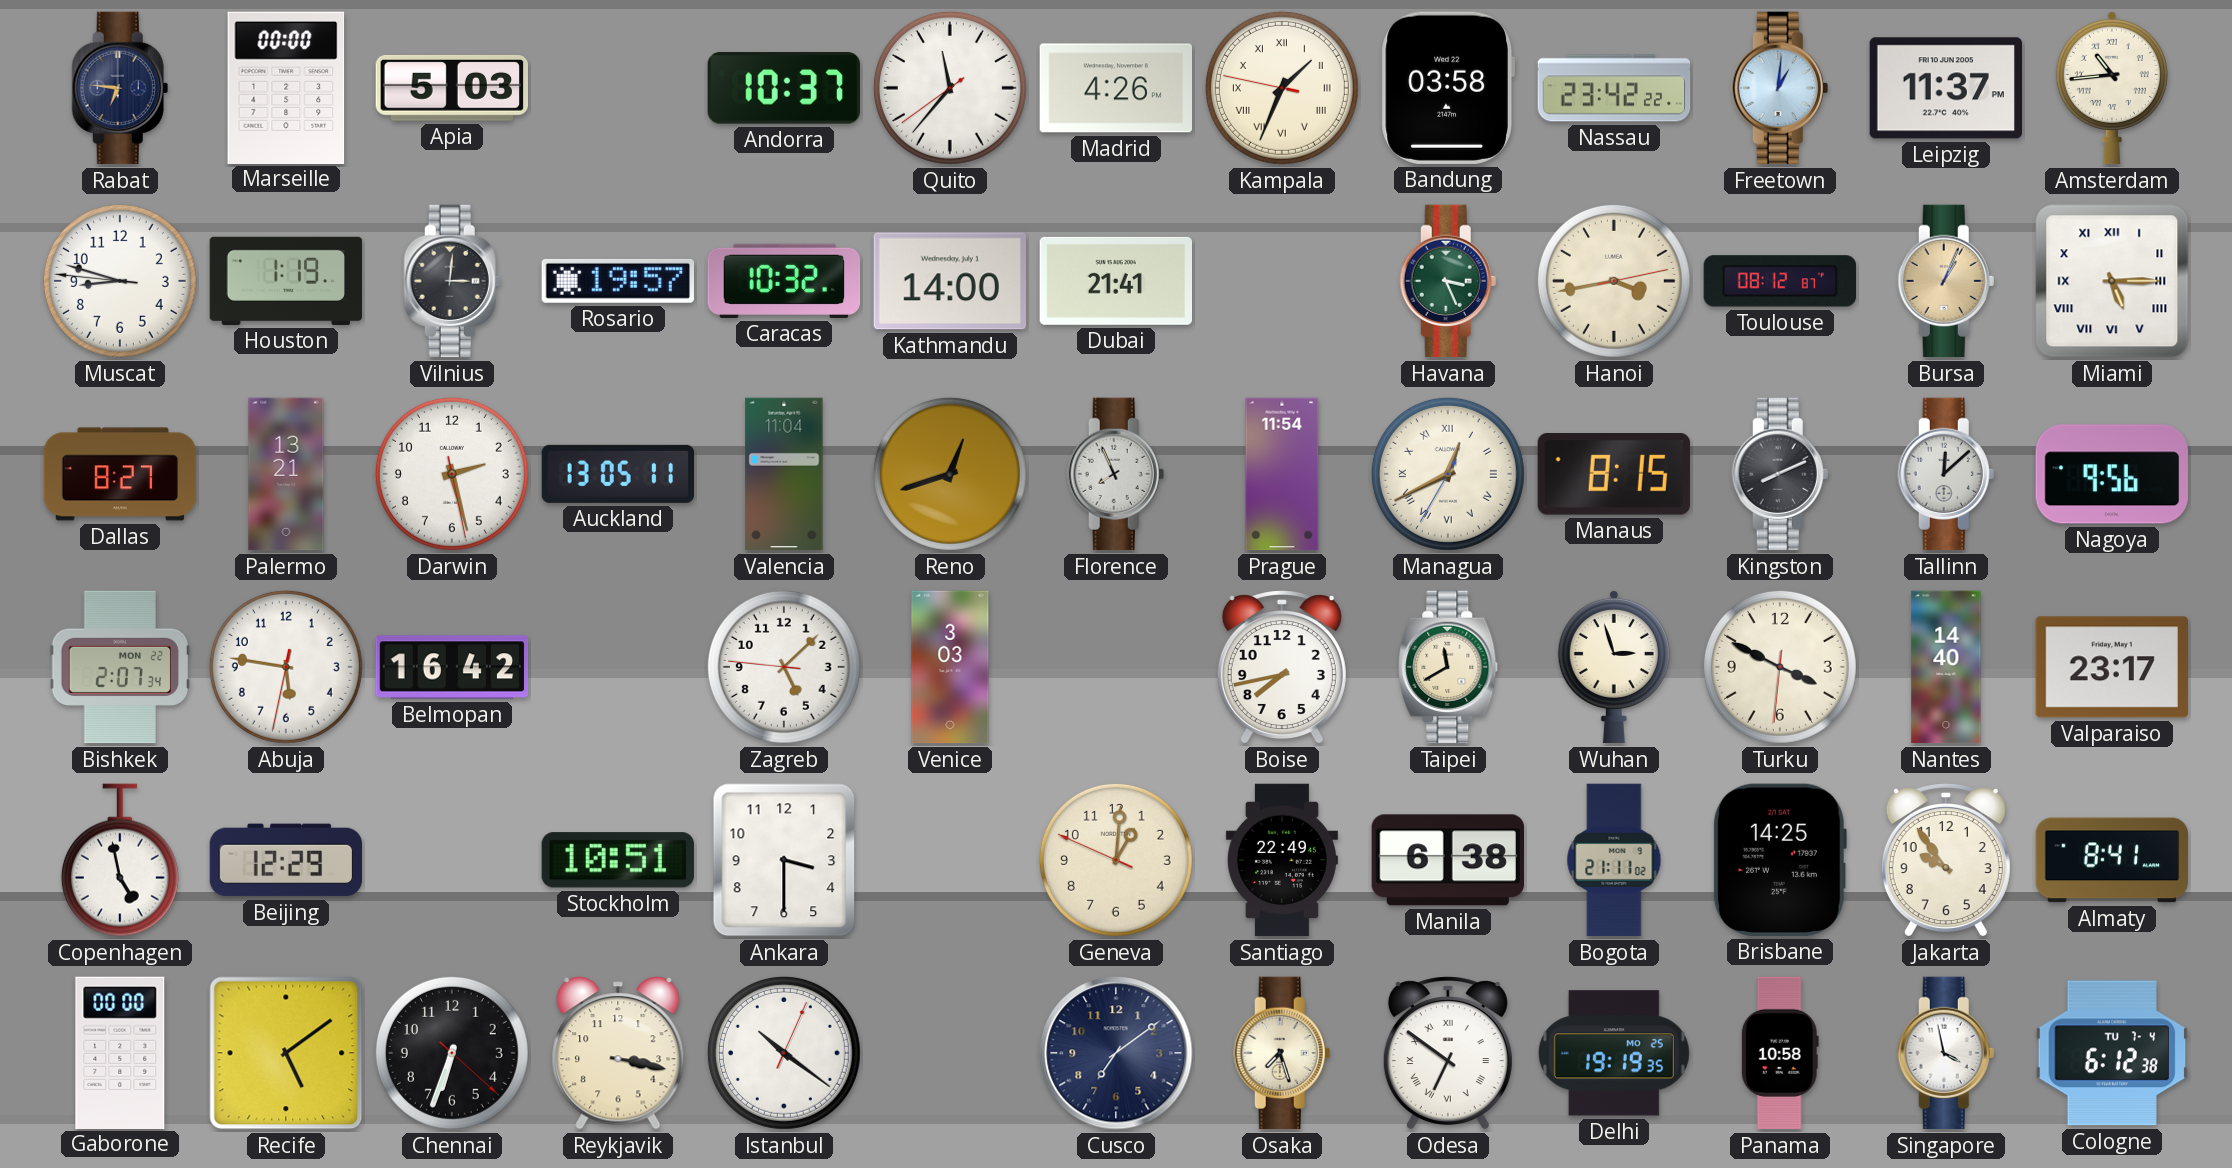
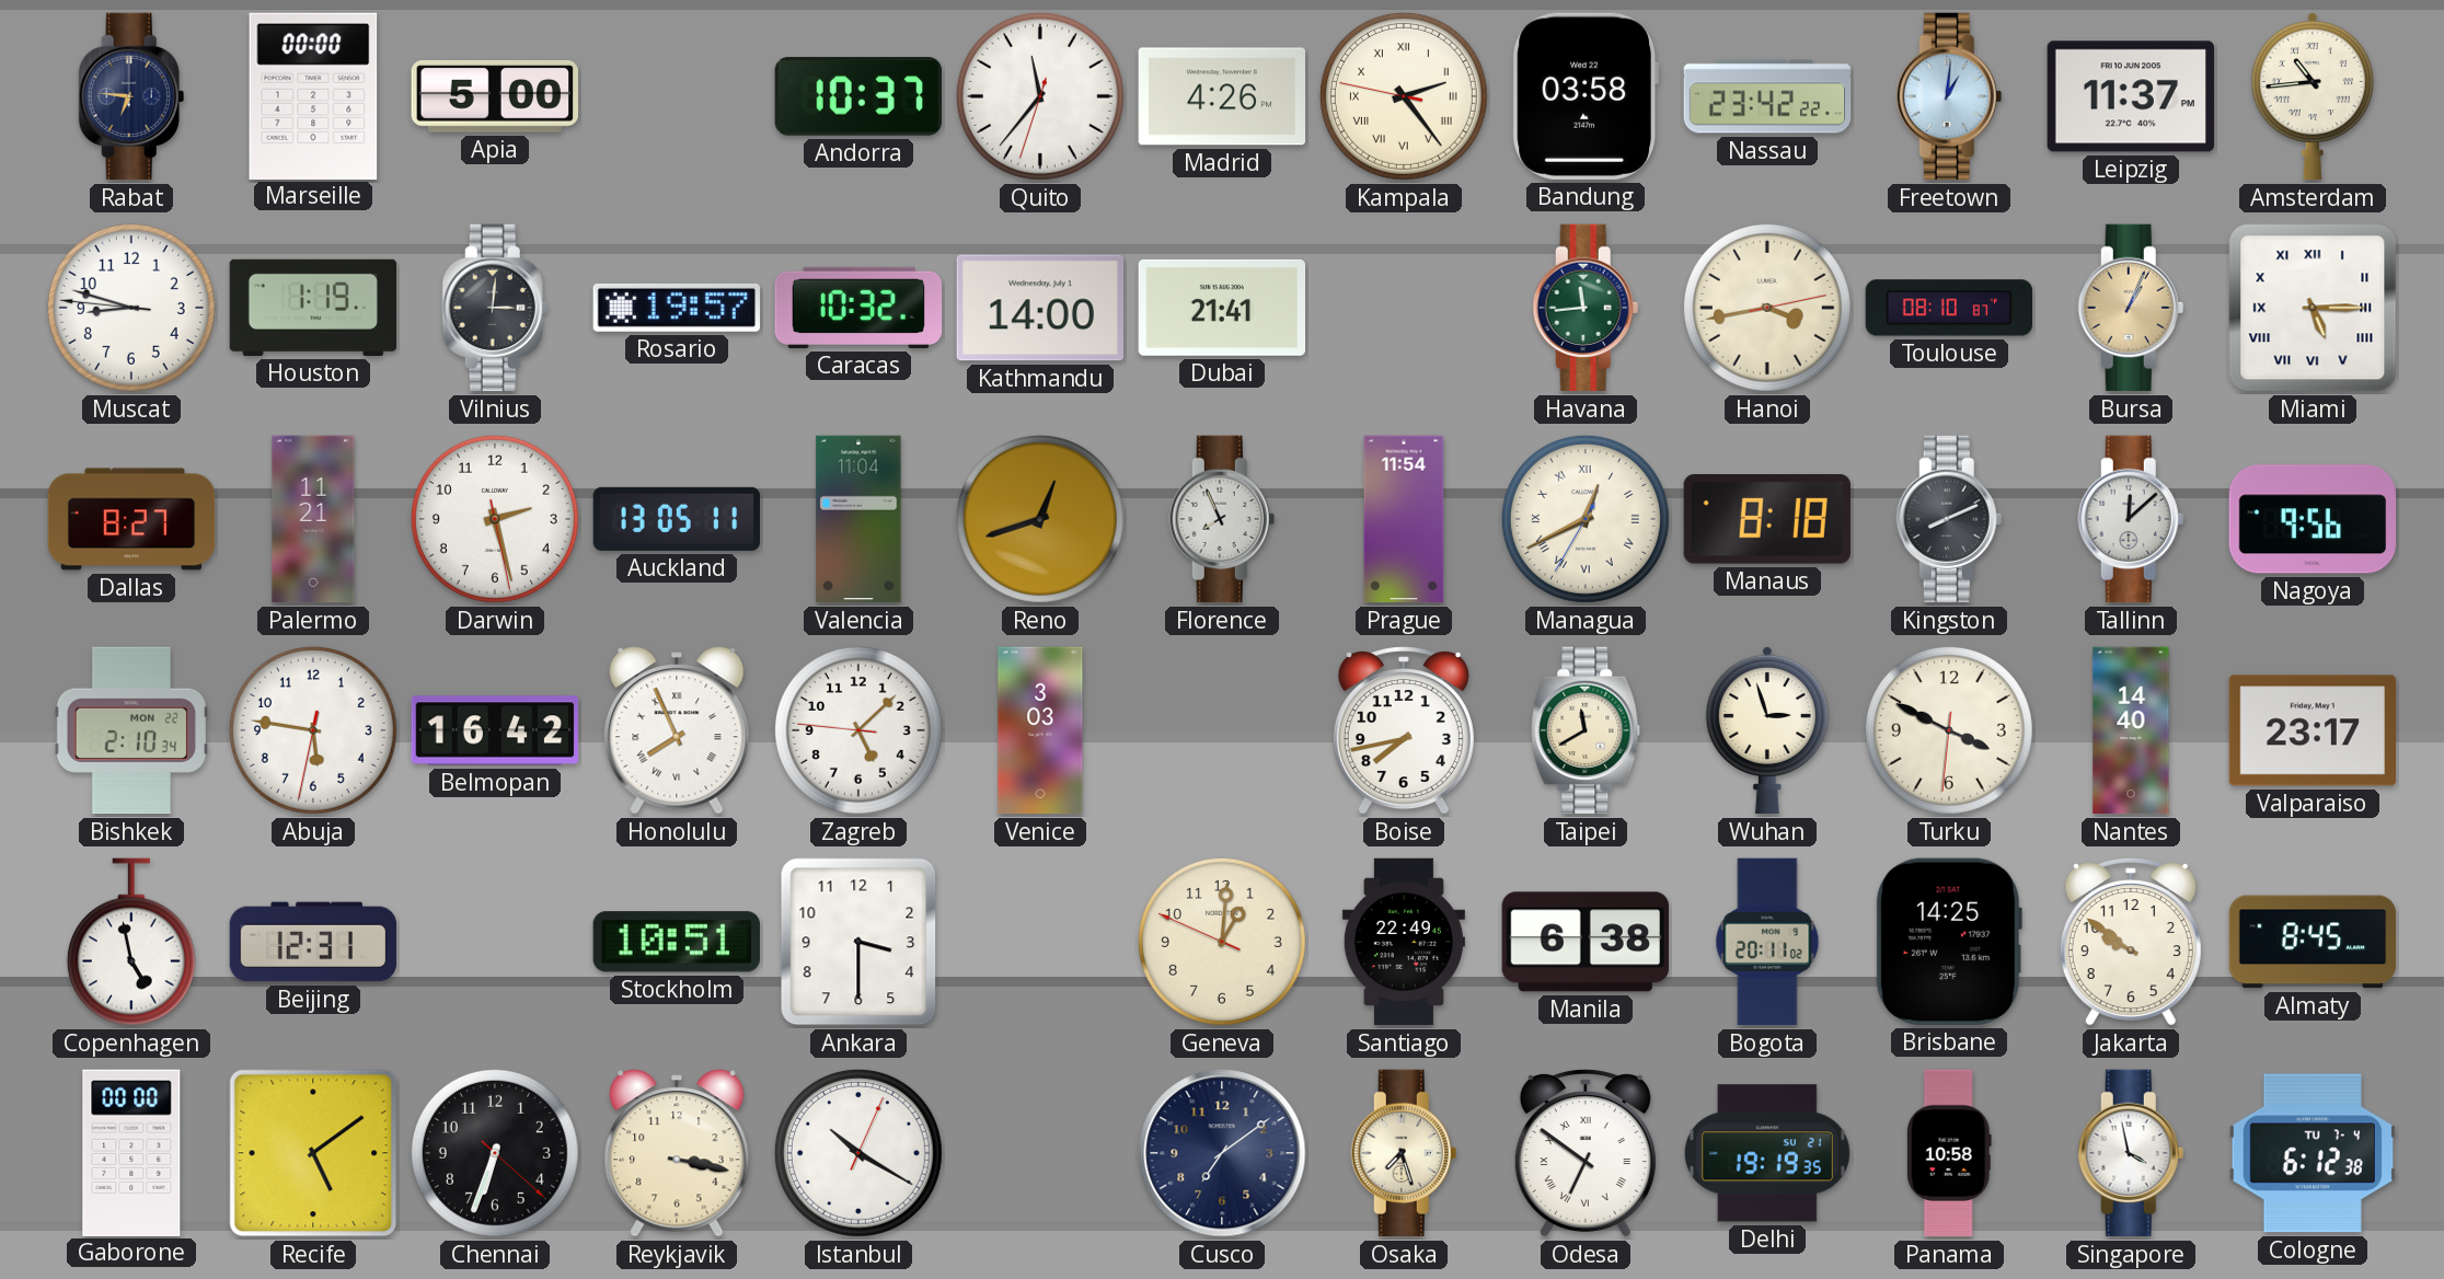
Apia: 5:03 -> 5:00
Quito: 11:36:39 -> 11:36:33
Kampala: 1:33 -> 2:23
Havana: 3:26 -> 11:44
Toulouse: 08:12 -> 08:10
Palermo: 13:21 -> 11:21
Manaus: 8:15 -> 8:18
Bishkek: 2:07 -> 2:10
Honolulu: none -> 7:56
Beijing: 12:29 -> 12:31
Bogota: 21:11 -> 20:11
Jakarta: 9:54 -> 9:51
Almaty: 8:41 -> 8:45
Istanbul: 10:21 -> 10:20
Delhi date: MO 25 -> SU 21
